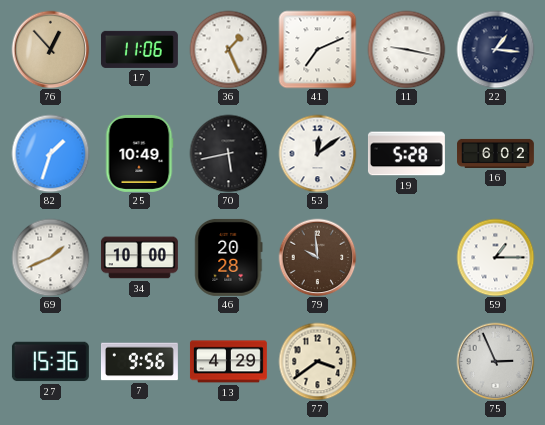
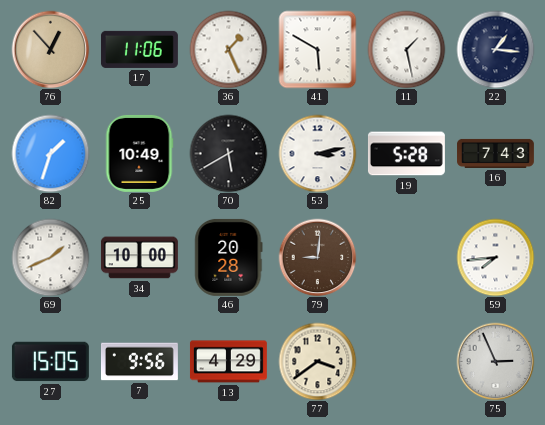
41: 7:11 -> 5:50
11: 9:17 -> 1:28
70: 5:43 -> 5:40
53: 12:09 -> 3:13
16: 6:02 -> 7:43
79: 9:59 -> 9:01
59: 1:15 -> 7:44
27: 15:36 -> 15:05
